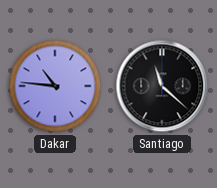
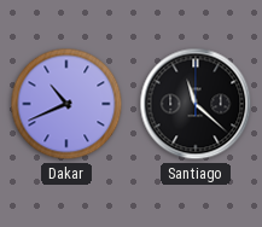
Dakar: 10:46 -> 10:41
